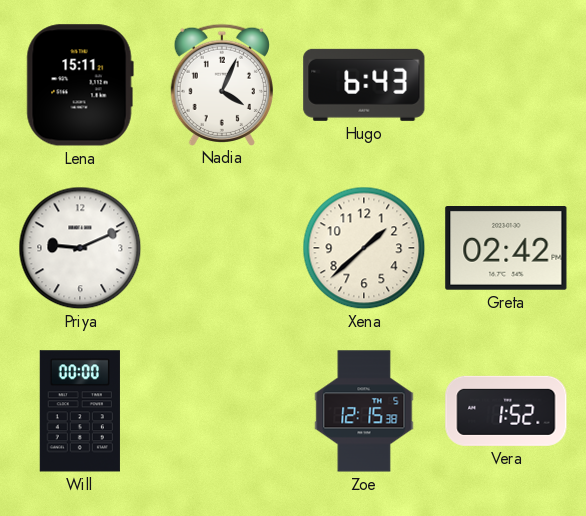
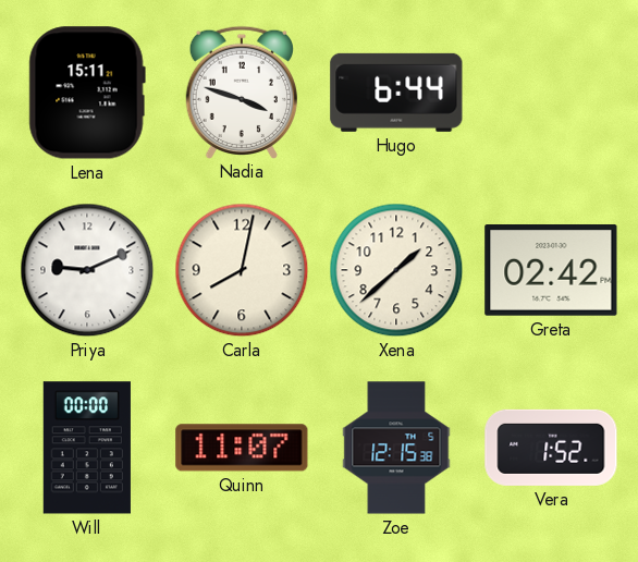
Nadia: 4:04 -> 3:48
Hugo: 6:43 -> 6:44
Carla: none -> 8:02
Quinn: none -> 11:07
